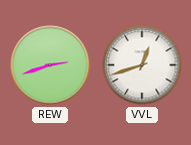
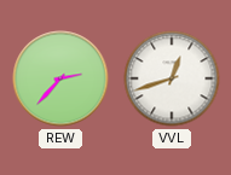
REW: 2:42 -> 2:37
